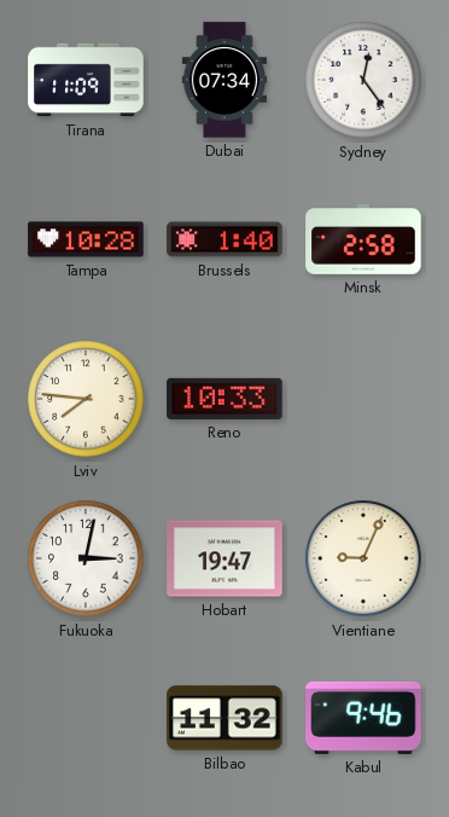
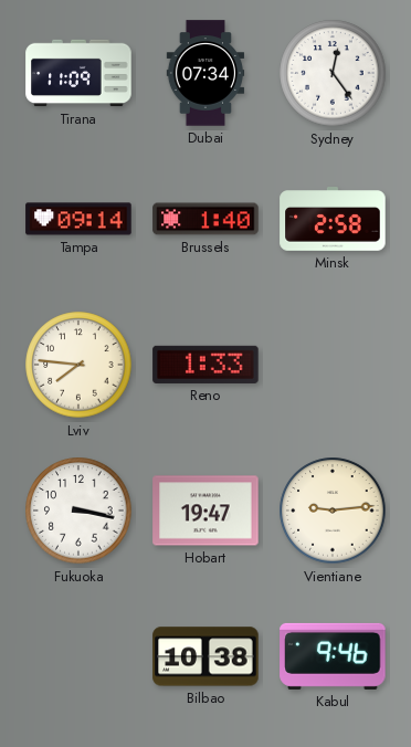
Tampa: 10:28 -> 09:14
Reno: 10:33 -> 1:33
Fukuoka: 3:02 -> 3:17
Vientiane: 9:04 -> 9:14
Bilbao: 11:32 -> 10:38
